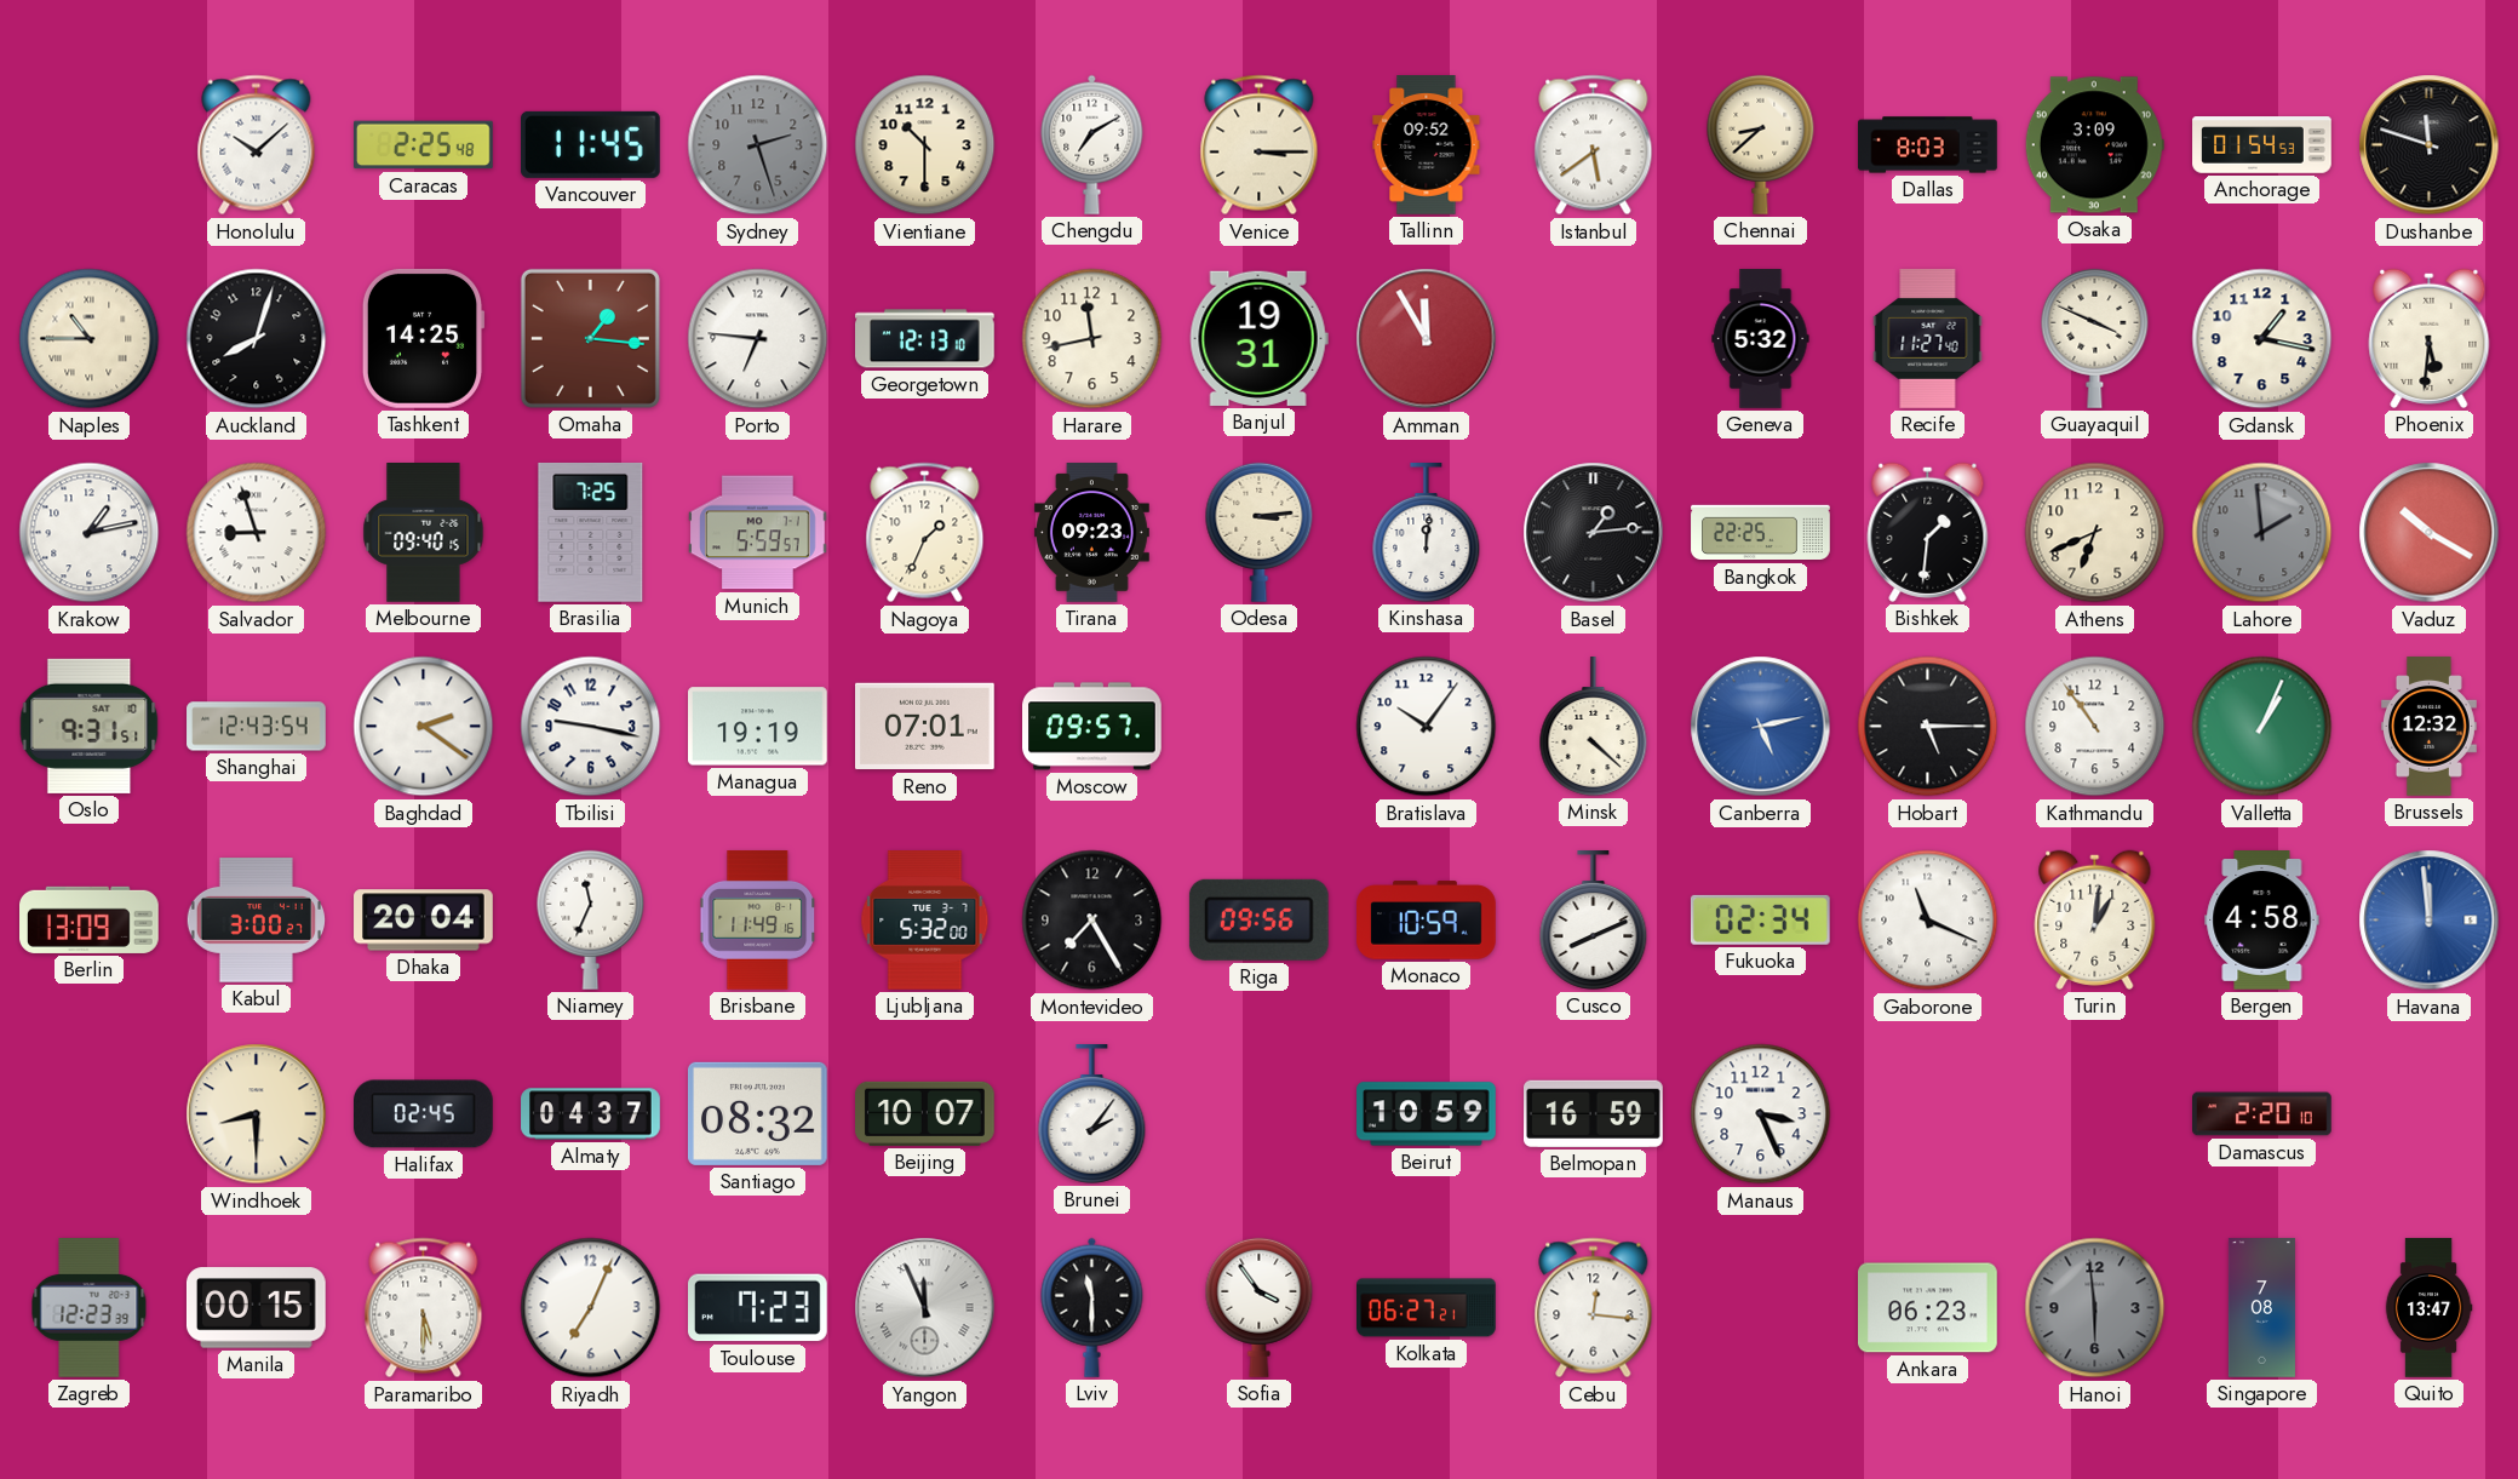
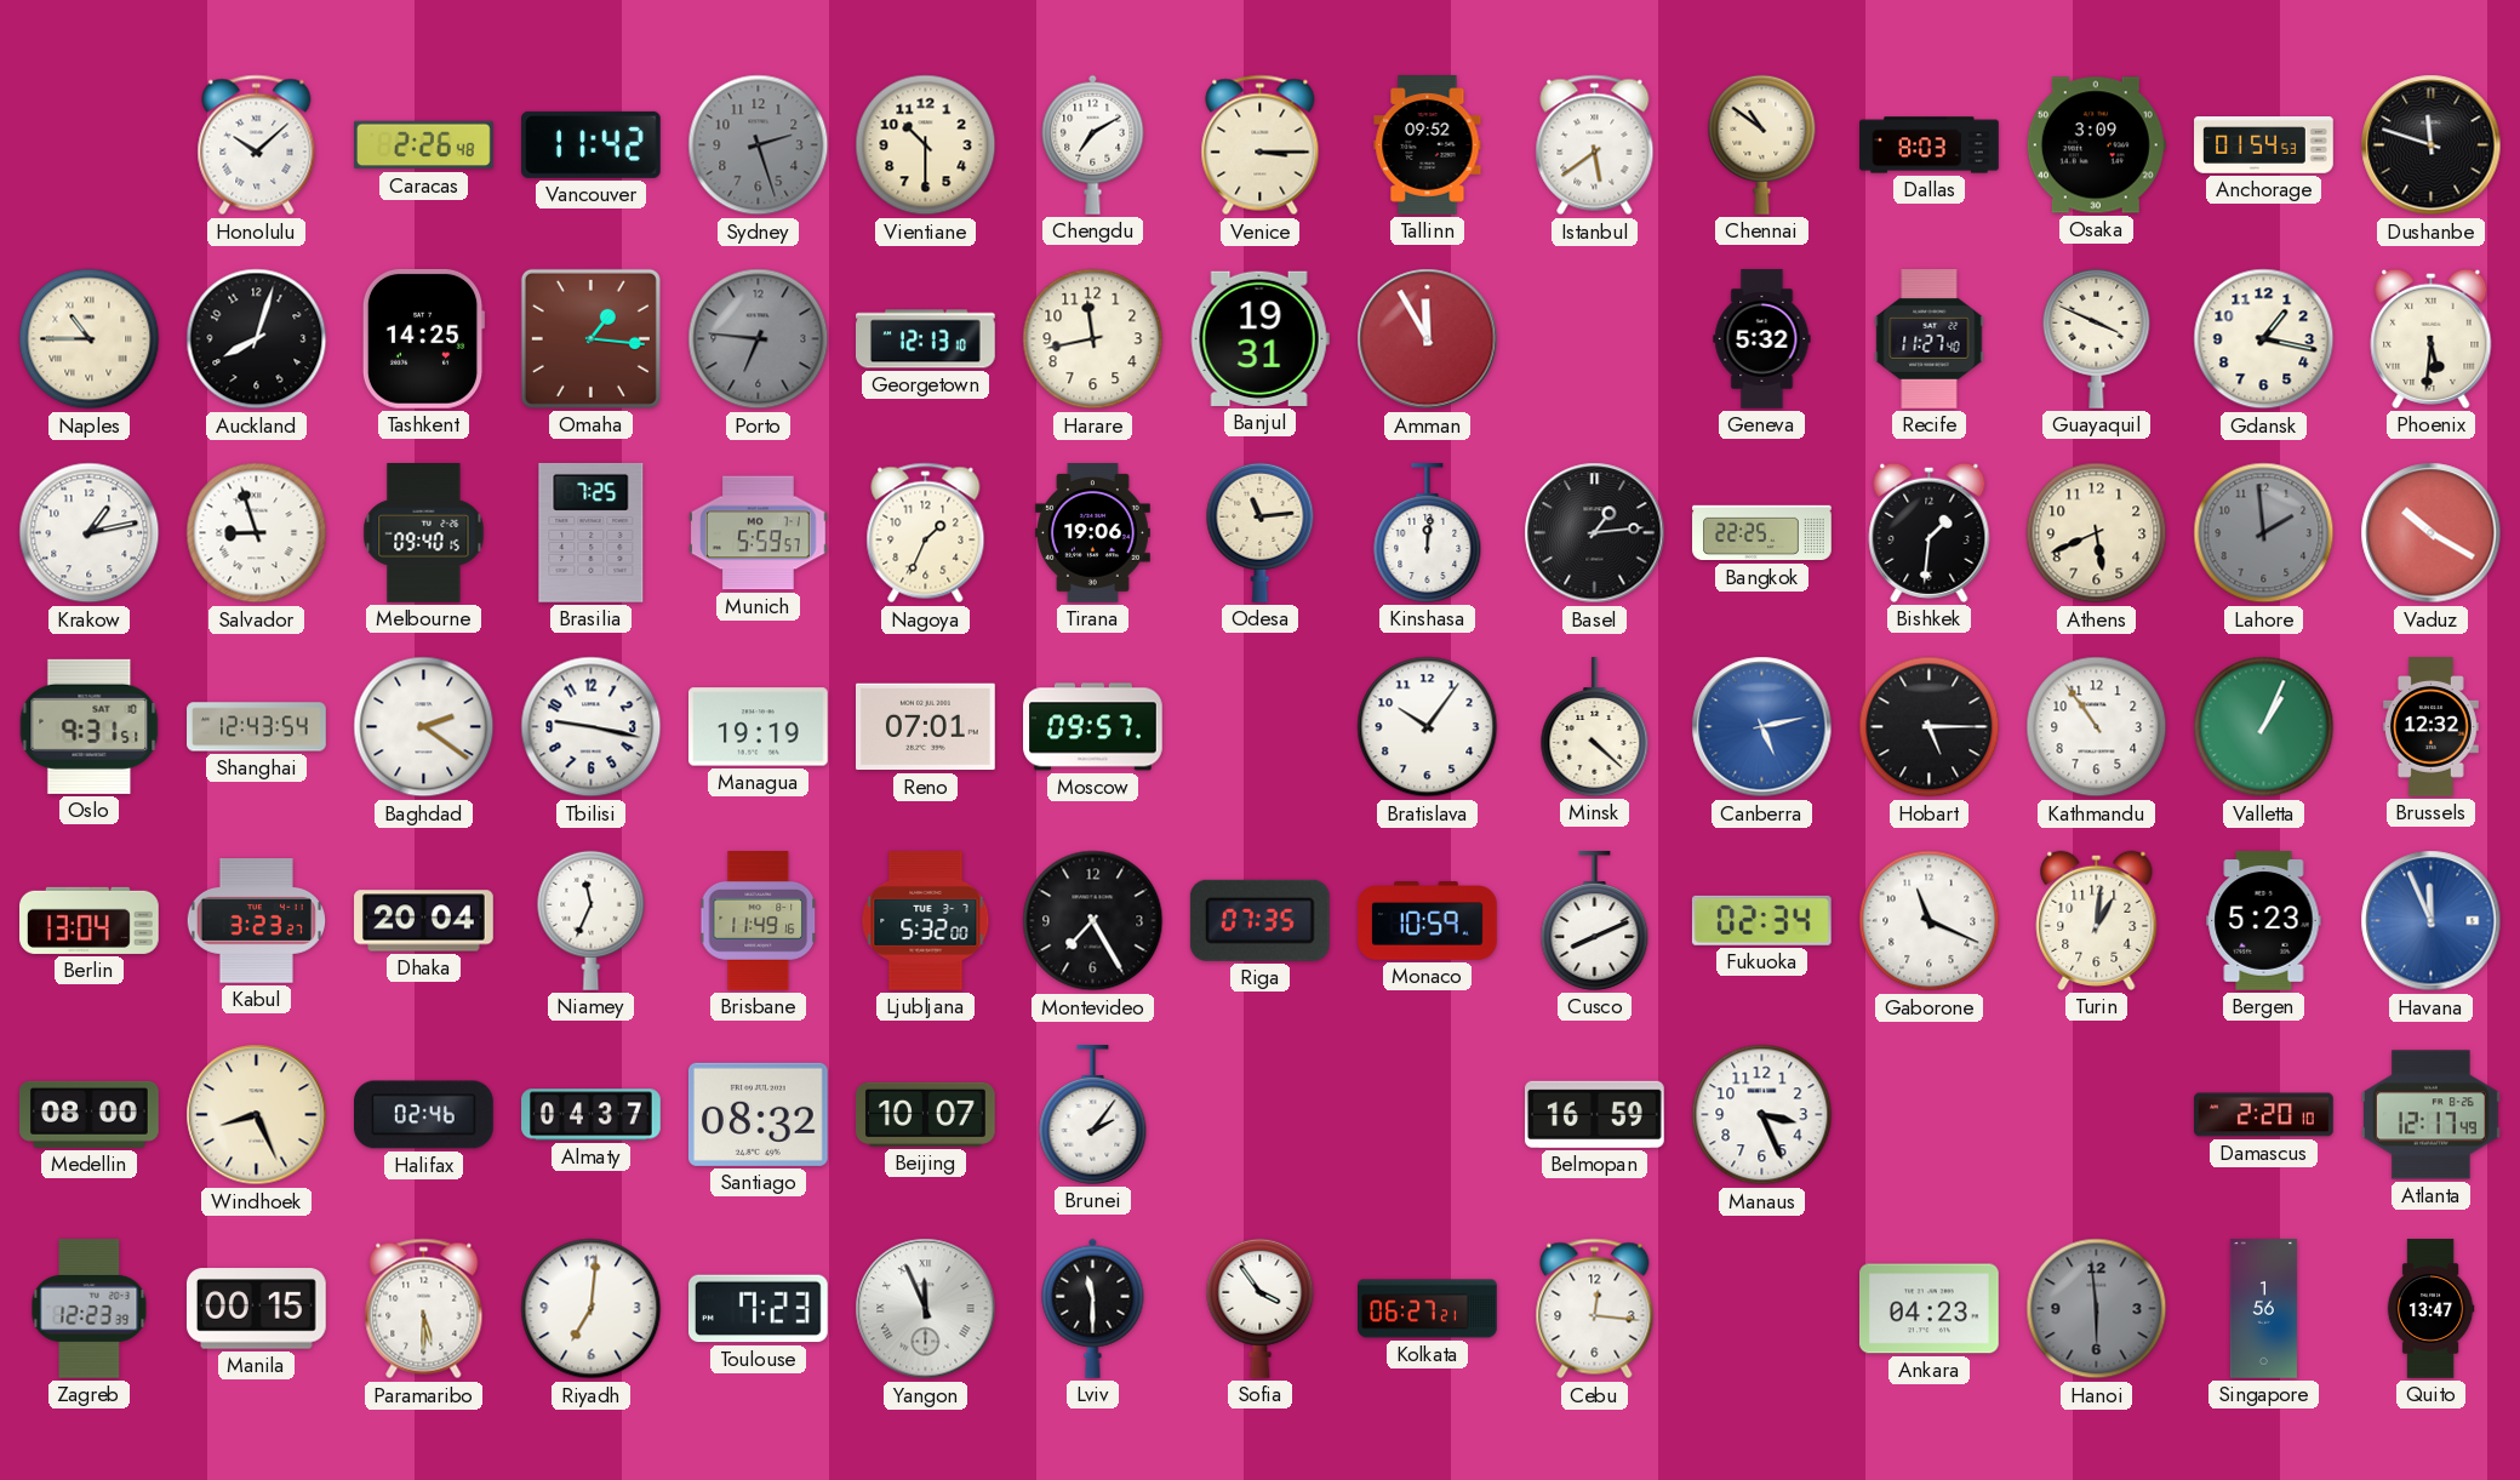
Caracas: 2:25 -> 2:26
Vancouver: 11:45 -> 11:42
Chennai: 8:38 -> 10:51
Porto dial: white -> grey
Tirana: 09:23 -> 19:06
Odesa: 3:14 -> 11:14
Athens: 6:41 -> 5:41
Berlin: 13:09 -> 13:04
Kabul: 3:00 -> 3:23
Riga: 09:56 -> 07:35
Bergen: 4:58 -> 5:23
Havana: 11:59 -> 11:56
Medellin: none -> 08:00
Windhoek: 8:30 -> 8:26
Halifax: 02:45 -> 02:46
Beirut: 10:59 -> none
Atlanta: none -> 12:17
Riyadh: 7:04 -> 7:01
Ankara: 06:23 -> 04:23
Singapore: 7:08 -> 1:56
